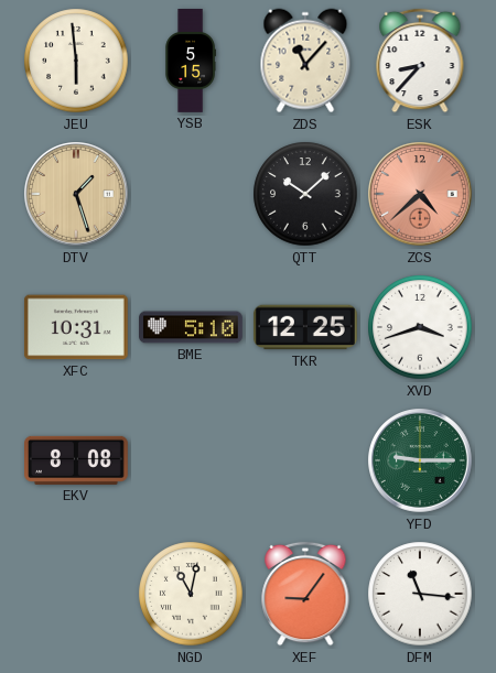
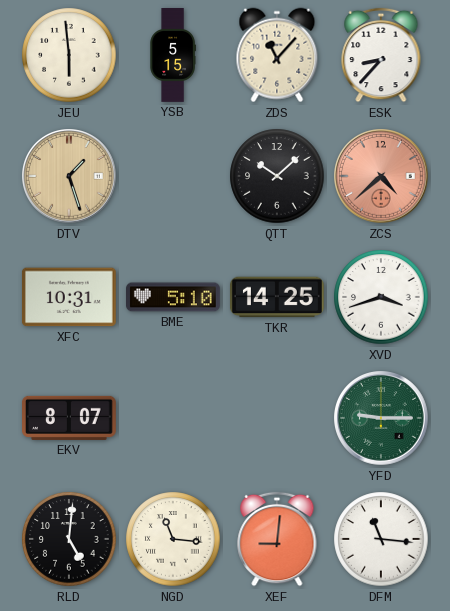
TKR: 12:25 -> 14:25
EKV: 8:08 -> 8:07
RLD: none -> 5:01
NGD: 11:02 -> 11:16
XEF: 9:06 -> 9:01
